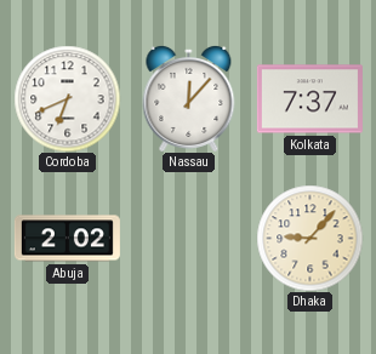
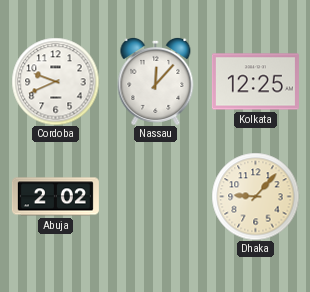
Cordoba: 6:41 -> 9:41
Kolkata: 7:37 -> 12:25
